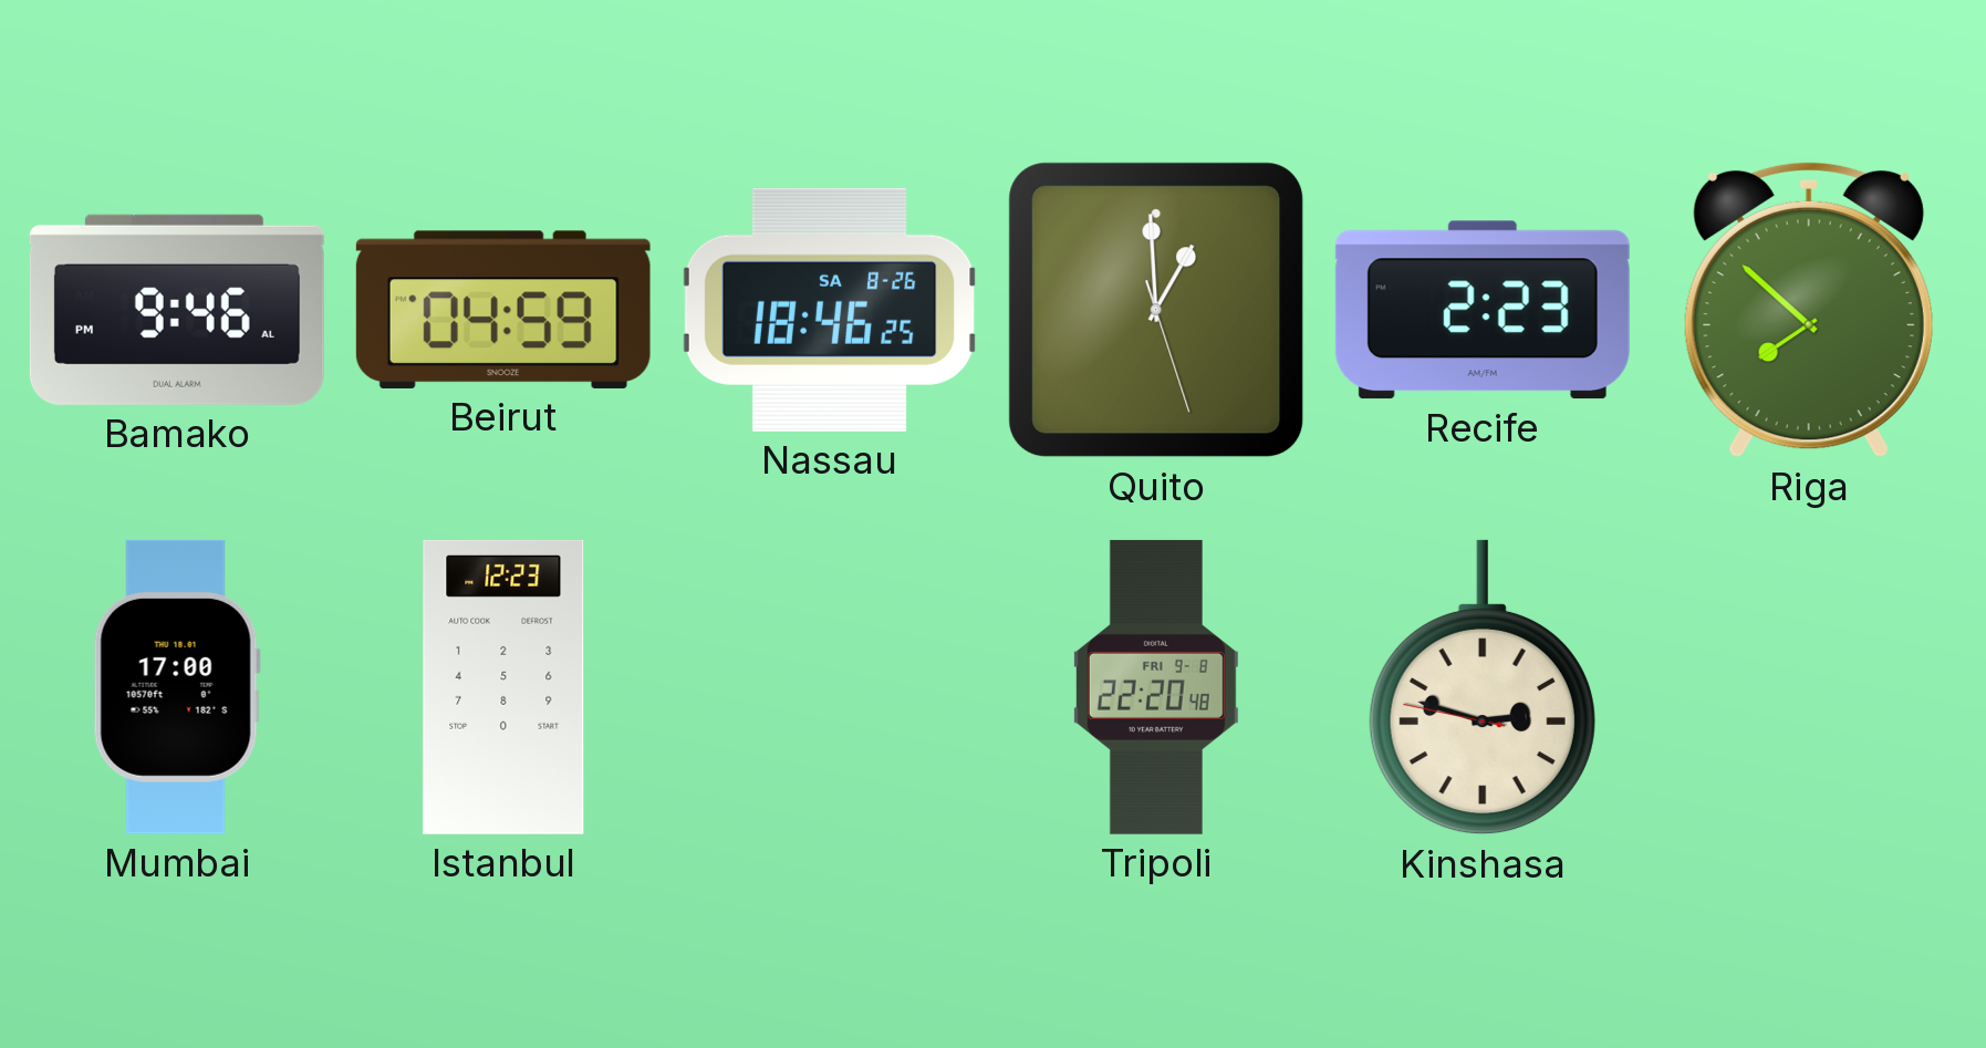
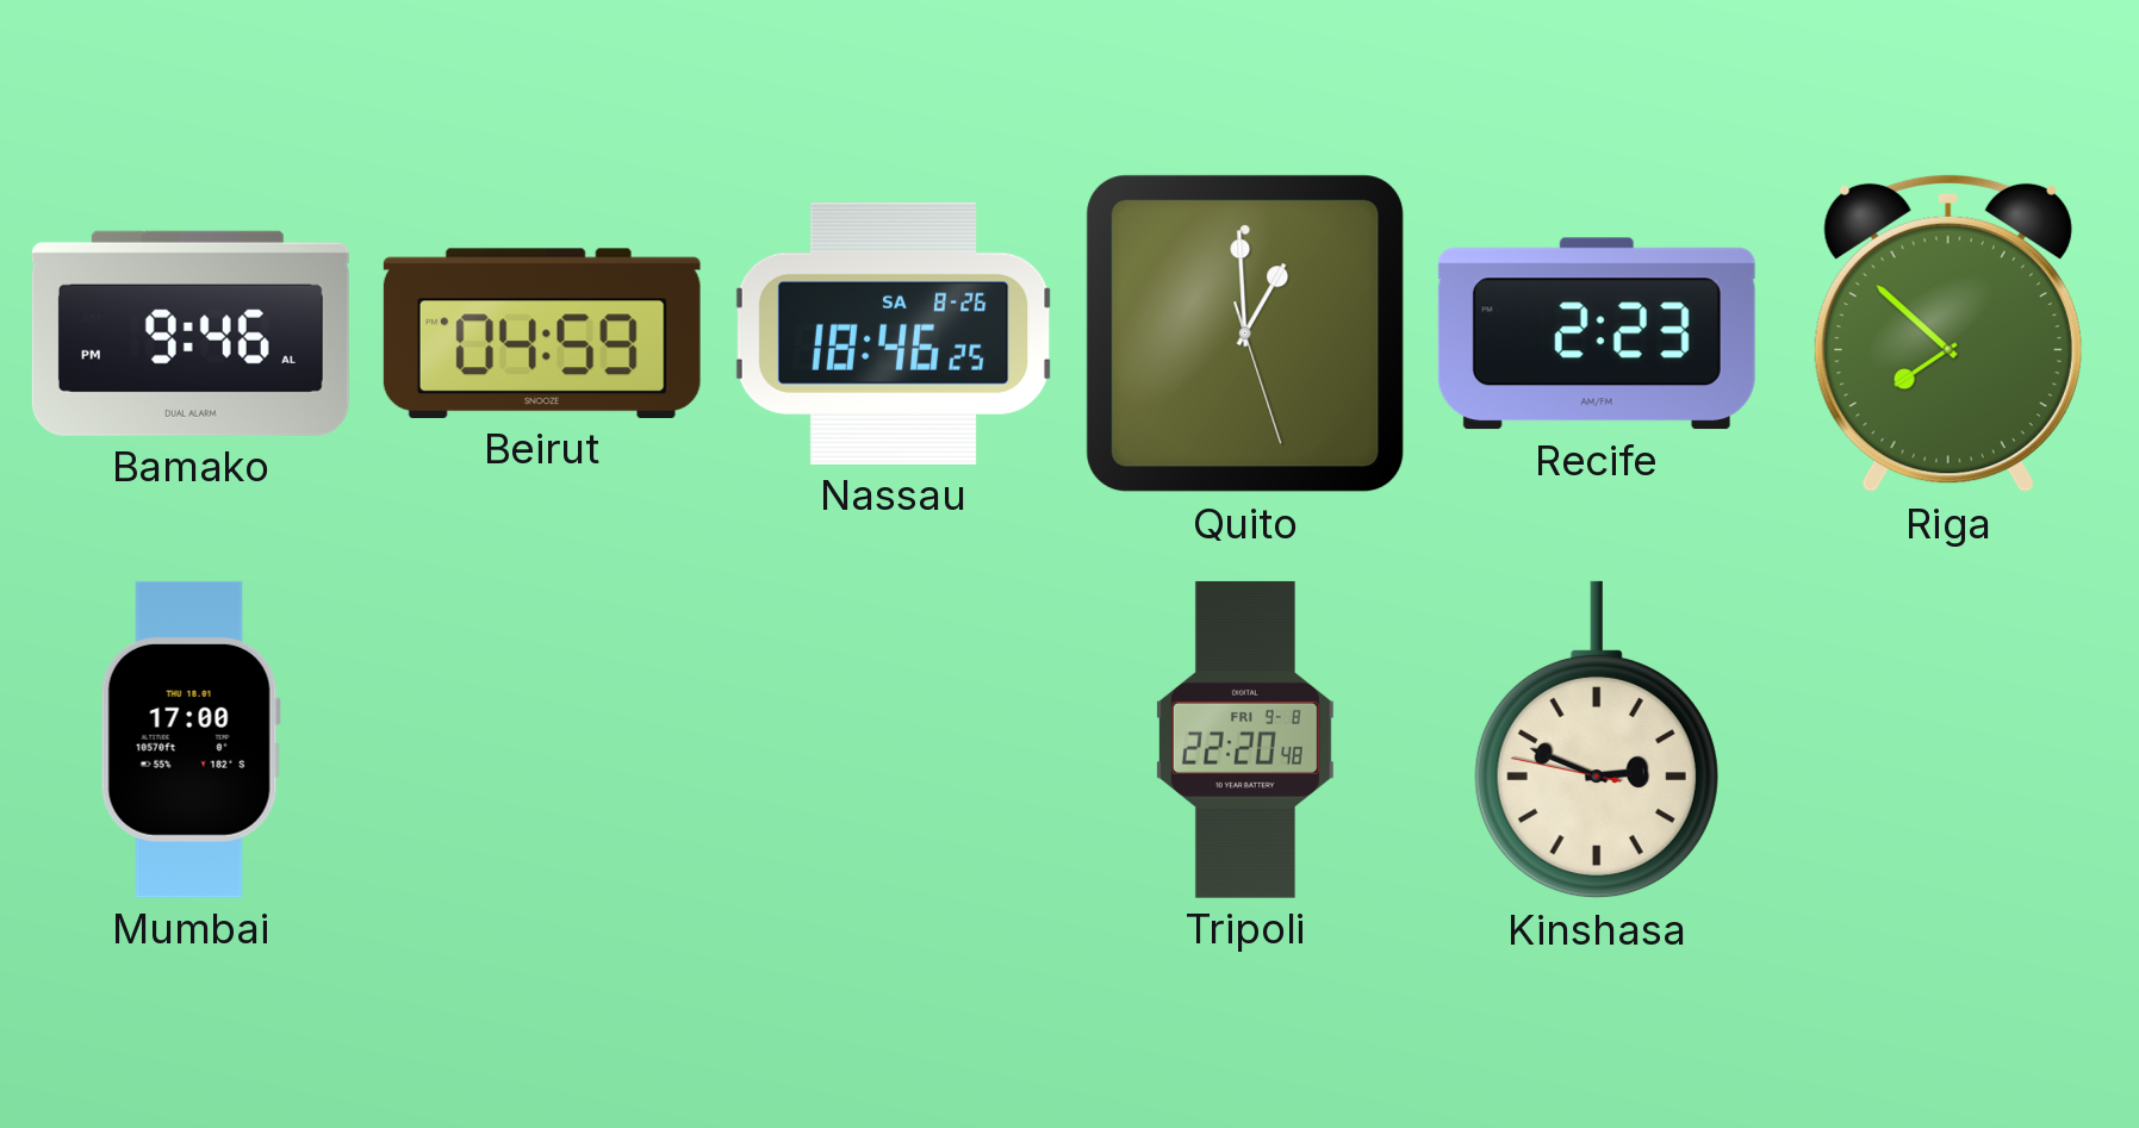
Istanbul: 12:23 -> none
Kinshasa: 2:47 -> 2:48
